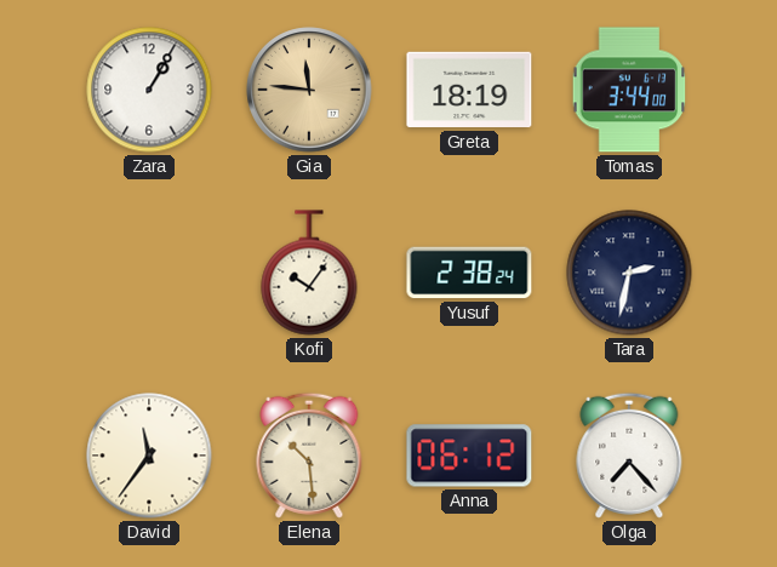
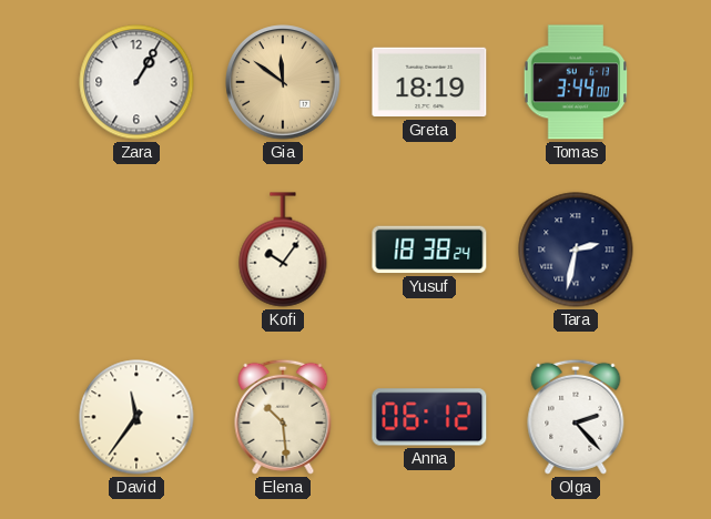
Gia: 11:46 -> 11:51
Yusuf: 2:38 -> 18:38
Olga: 7:23 -> 2:23
